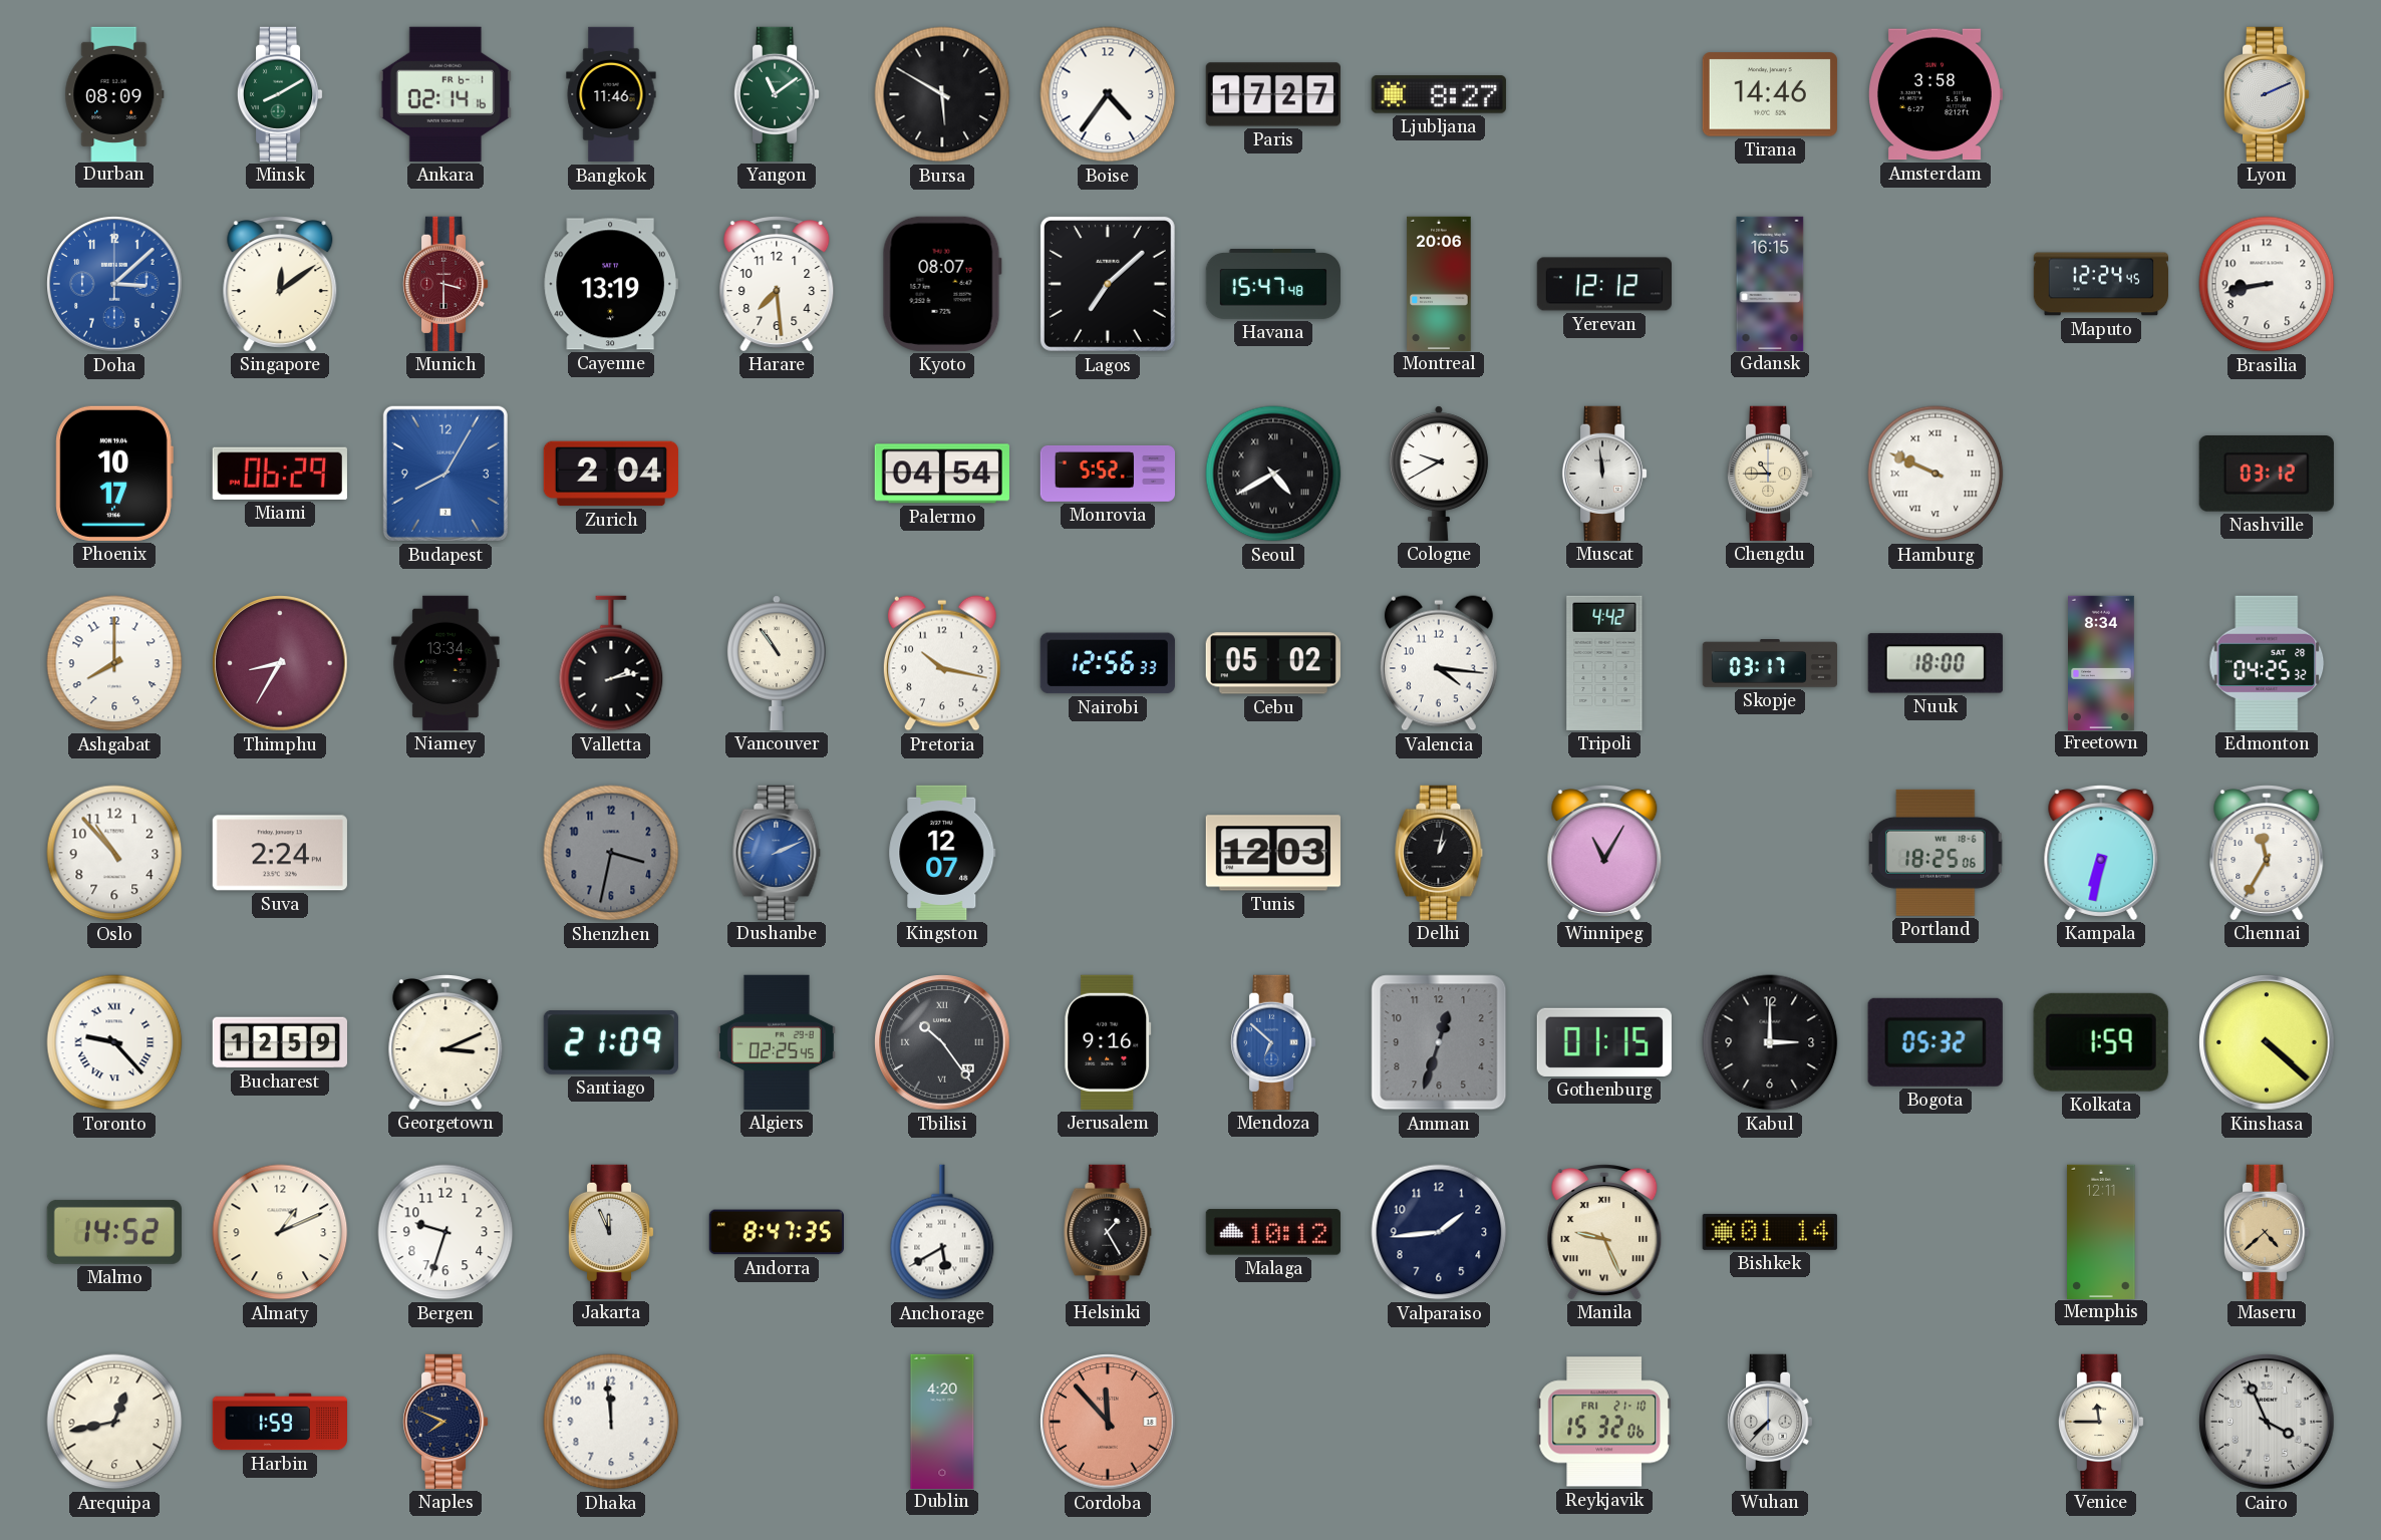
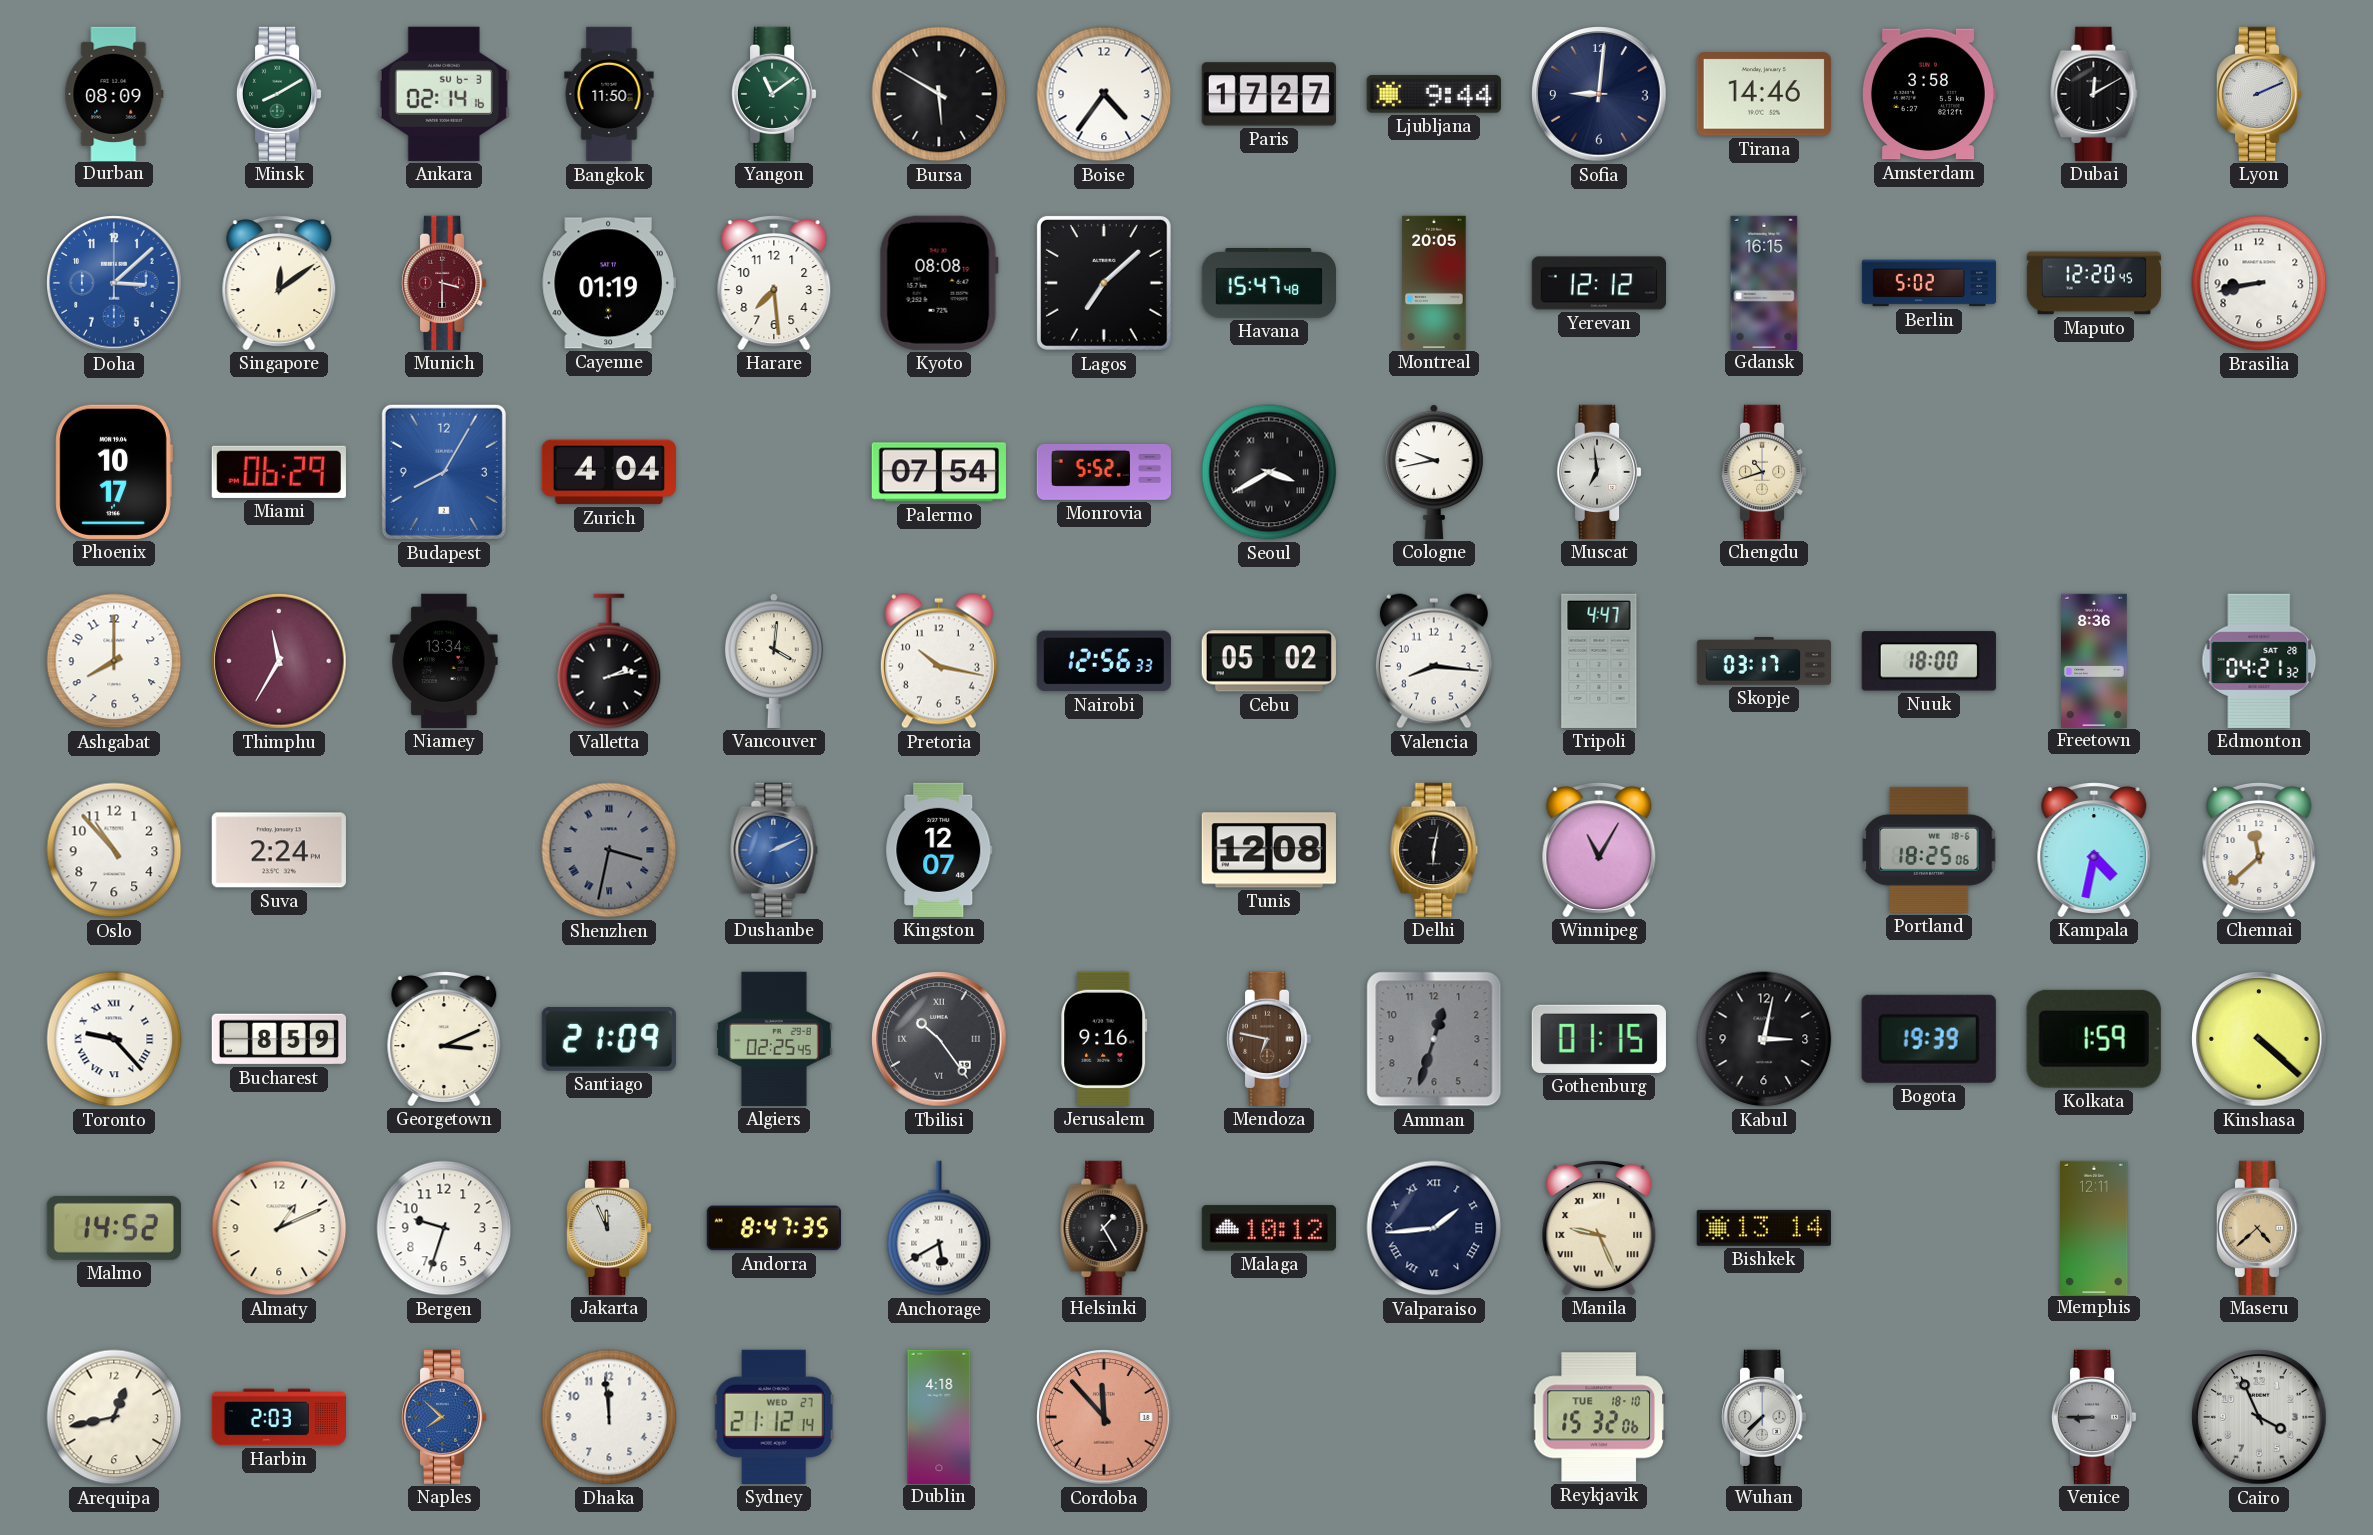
Ankara date: FR 6-1 -> SU 6-3
Bangkok: 11:46 -> 11:50
Ljubljana: 8:27 -> 9:44
Sofia: none -> 9:01
Dubai: none -> 12:10
Cayenne: 13:19 -> 01:19
Kyoto: 08:07 -> 08:08
Montreal: 20:06 -> 20:05
Berlin: none -> 5:02
Maputo: 12:24 -> 12:20
Zurich: 2:04 -> 4:04
Palermo: 04:54 -> 07:54
Seoul: 4:40 -> 3:40
Cologne: 9:40 -> 9:43
Muscat: 11:59 -> 6:59
Chengdu: 10:45 -> 10:42
Hamburg: 9:49 -> none
Nashville: 03:12 -> none
Thimphu: 8:35 -> 11:35
Vancouver: 10:54 -> 4:01
Valencia: 4:16 -> 8:16
Tripoli: 4:42 -> 4:47
Freetown: 8:34 -> 8:36
Edmonton: 04:25 -> 04:21
Shenzhen numerals: Arabic -> Roman
Tunis: 12:03 -> 12:08
Delhi: 1:02 -> 6:02
Kampala: 6:32 -> 4:32
Chennai: 11:35 -> 11:38
Bucharest: 12:59 -> 8:59
Mendoza: 6:52 -> 6:47
Mendoza dial: blue -> brown
Kabul: 3:00 -> 3:02
Bogota: 05:32 -> 19:39
Valparaiso numerals: Arabic -> Roman
Bishkek: 01:14 -> 13:14
Harbin: 1:59 -> 2:03
Naples: 7:49 -> 7:52
Naples dial: navy -> blue
Sydney: none -> 21:12
Dublin: 4:20 -> 4:18
Reykjavik date: FRI 21-10 -> TUE 18-10
Venice: 11:45 -> 8:45
Venice dial: cream -> grey
